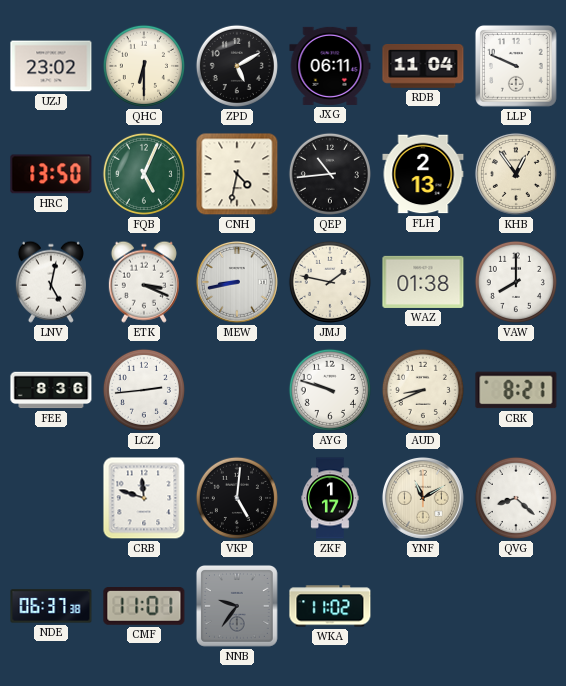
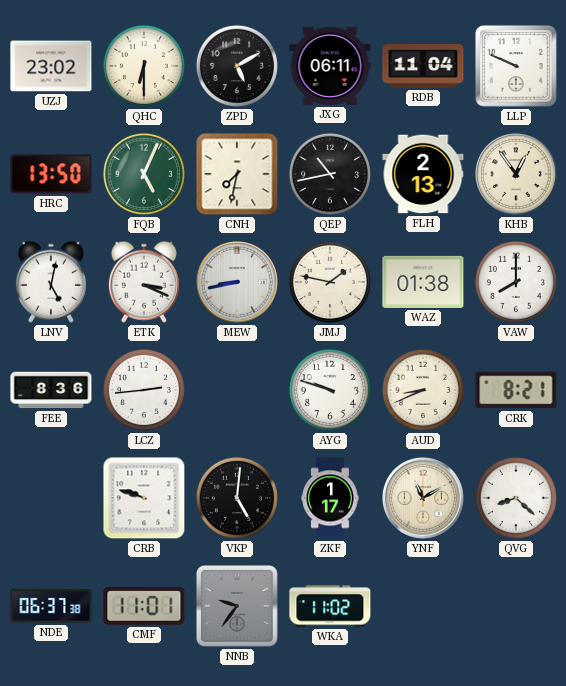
CNH: 4:32 -> 7:32
QEP: 10:44 -> 10:43
CRB: 11:48 -> 9:48
